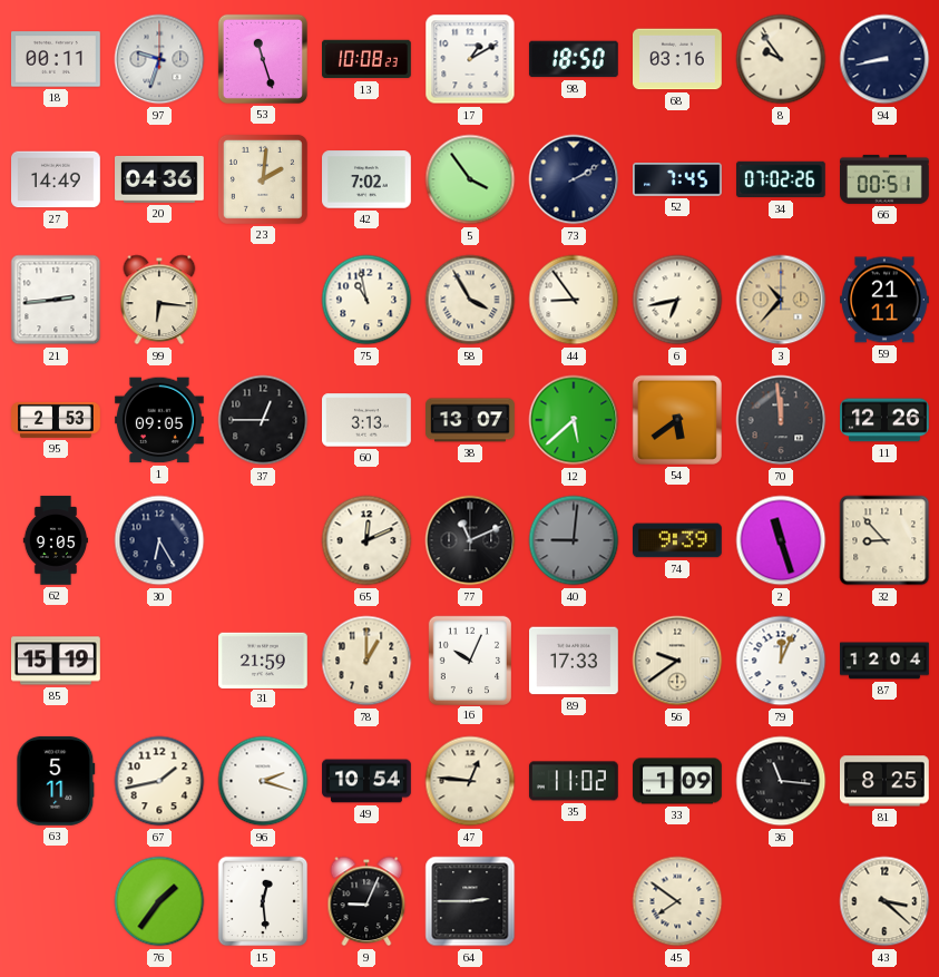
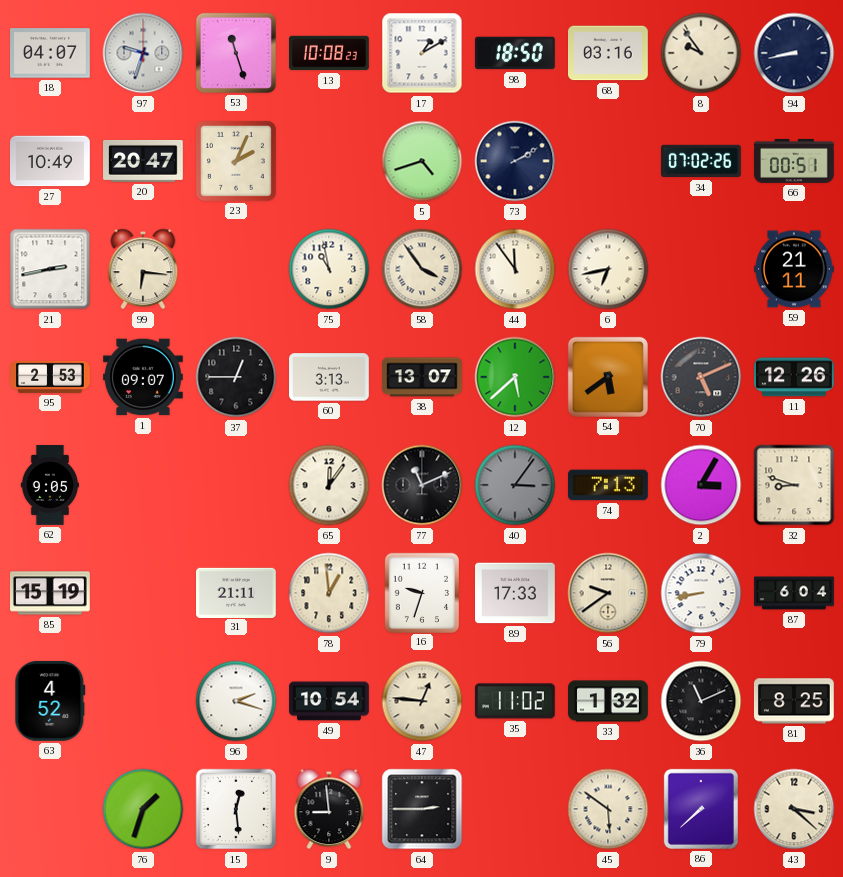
18: 00:11 -> 04:07
27: 14:49 -> 10:49
20: 04:36 -> 20:47
23: 2:01 -> 2:04
42: 7:02 -> none
5: 3:54 -> 4:42
52: 7:45 -> none
21: 2:44 -> 2:43
58: 3:55 -> 3:54
44: 8:54 -> 11:54
3: 10:37 -> none
1: 09:05 -> 09:07
70: 11:59 -> 5:11
30: 6:25 -> none
65: 12:11 -> 12:06
40: 9:01 -> 3:06
74: 9:39 -> 7:13
2: 11:27 -> 3:05
32: 8:53 -> 8:48
31: 21:59 -> 21:11
78: 1:00 -> 12:59
16: 10:04 -> 9:33
79: 12:04 -> 8:43
87: 12:04 -> 6:04
63: 5:11 -> 4:52
67: 1:43 -> none
33: 1:09 -> 1:32
36: 11:16 -> 11:11
76: 1:36 -> 1:33
9: 9:04 -> 8:59
45: 7:51 -> 5:51
86: none -> 7:38
